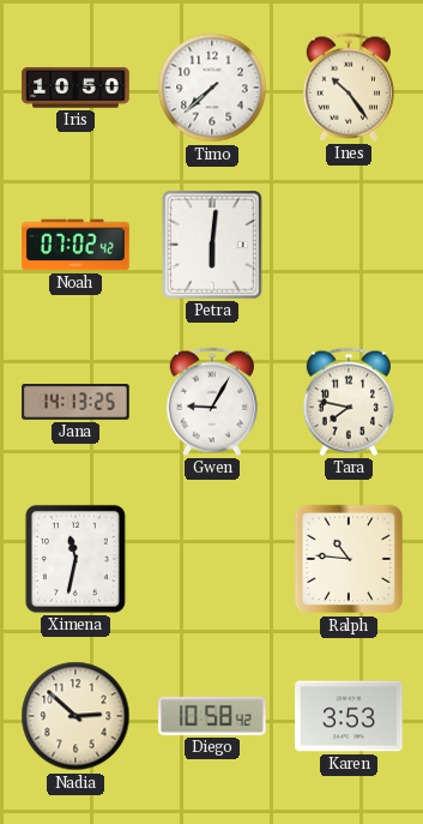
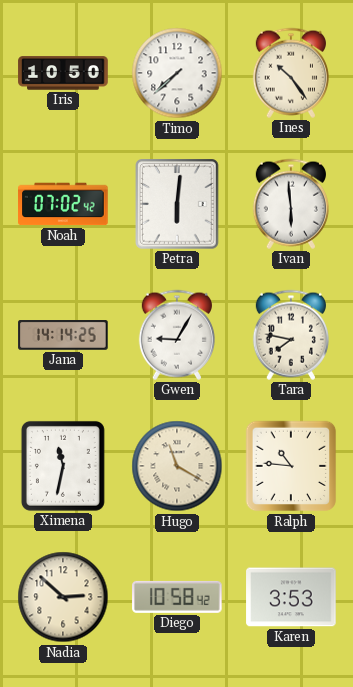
Ivan: none -> 5:59
Jana: 14:13 -> 14:14
Hugo: none -> 11:20
